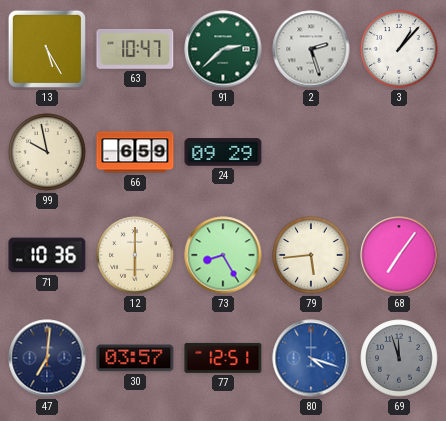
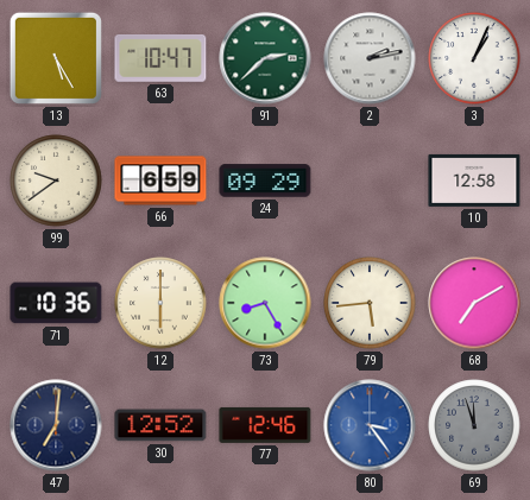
2: 2:27 -> 2:13
3: 1:07 -> 1:04
99: 9:58 -> 9:39
10: none -> 12:58
68: 7:06 -> 7:10
30: 03:57 -> 12:52
77: 12:51 -> 12:46
80: 4:18 -> 3:24
